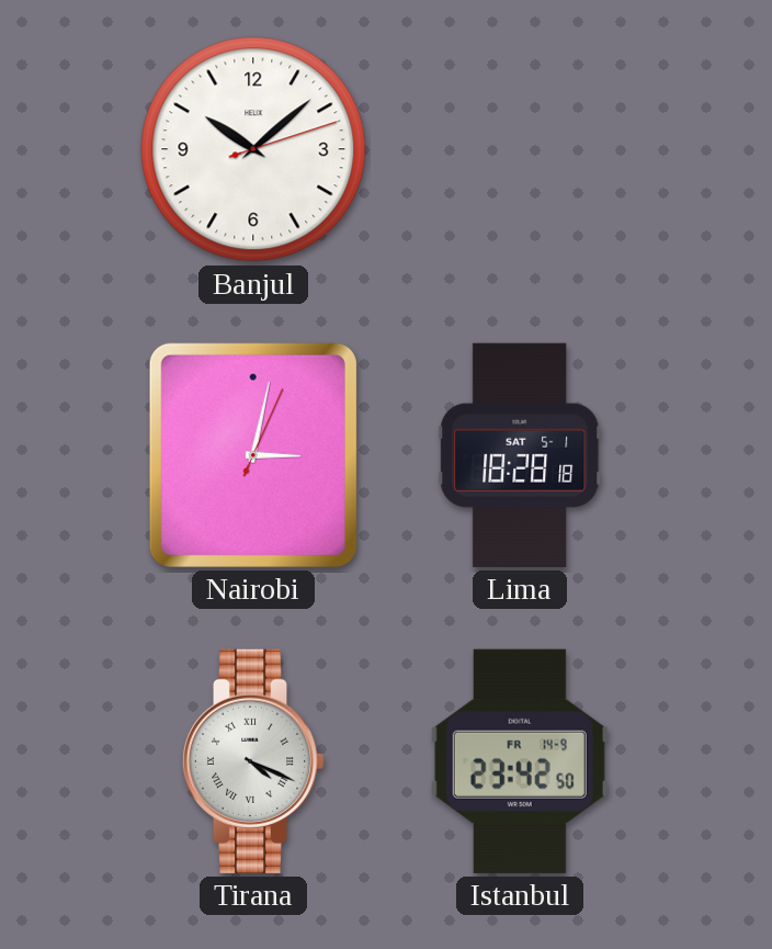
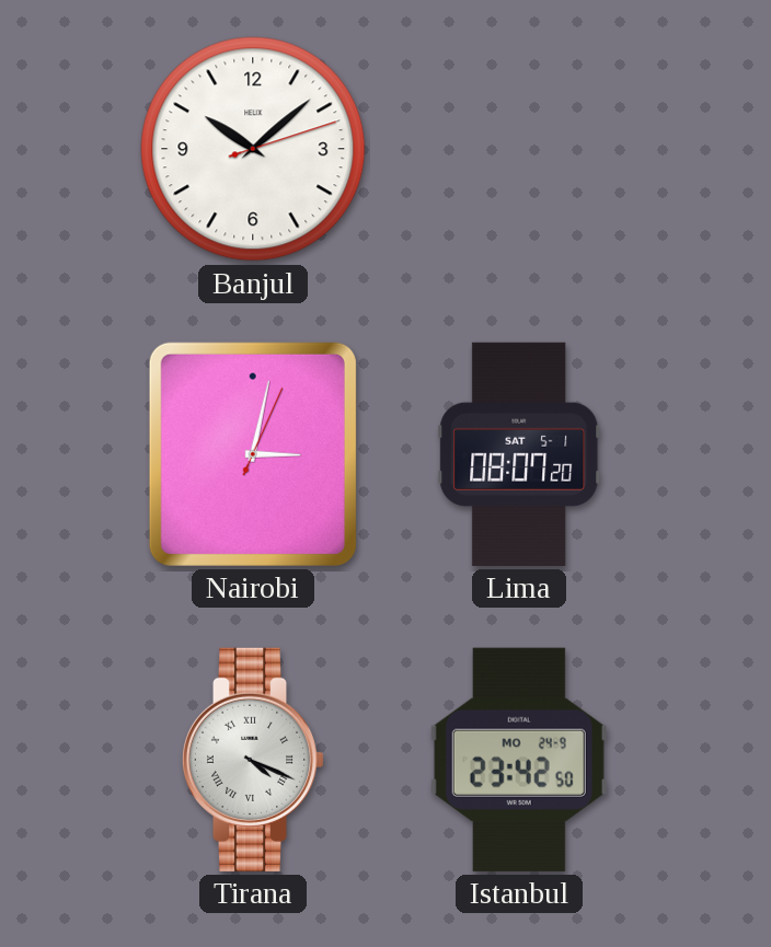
Lima: 18:28 -> 08:07
Istanbul date: FR 14-9 -> MO 24-9
